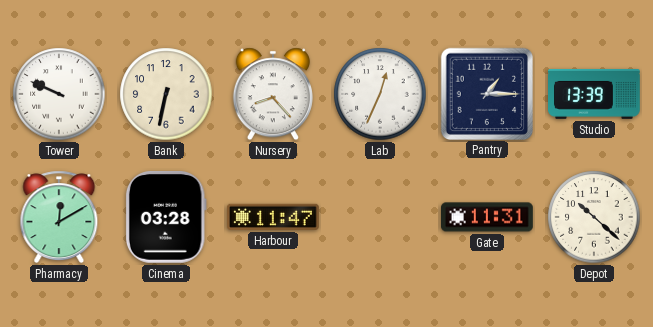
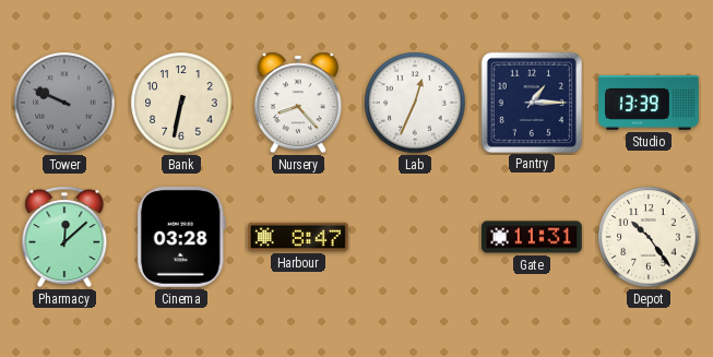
Tower dial: white -> grey
Pharmacy: 12:10 -> 12:08
Harbour: 11:47 -> 8:47
Depot: 10:22 -> 10:24
